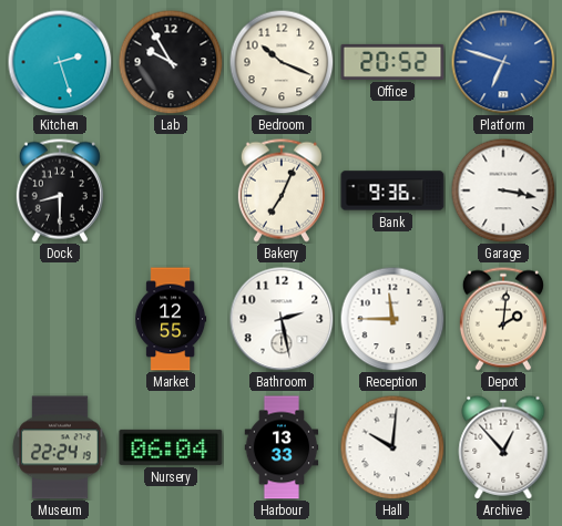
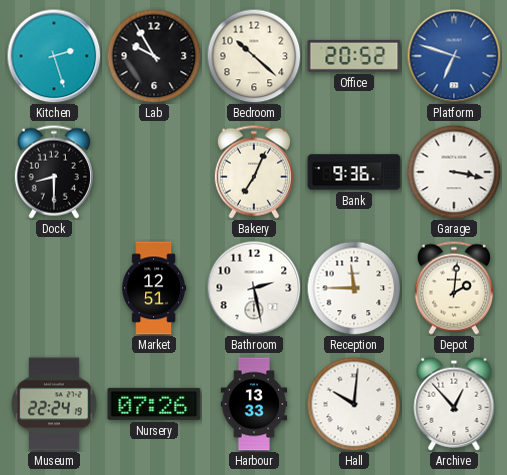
Bedroom: 10:19 -> 10:22
Market: 12:55 -> 12:51
Nursery: 06:04 -> 07:26
